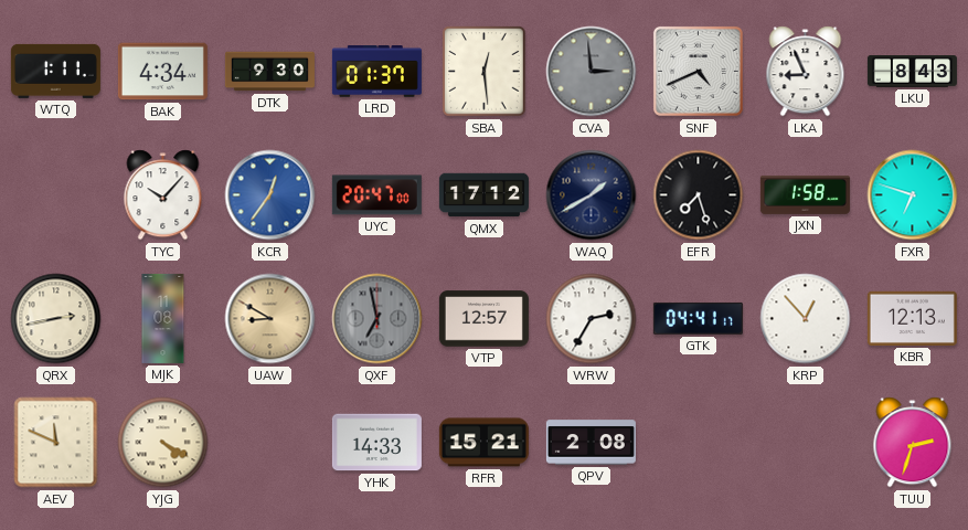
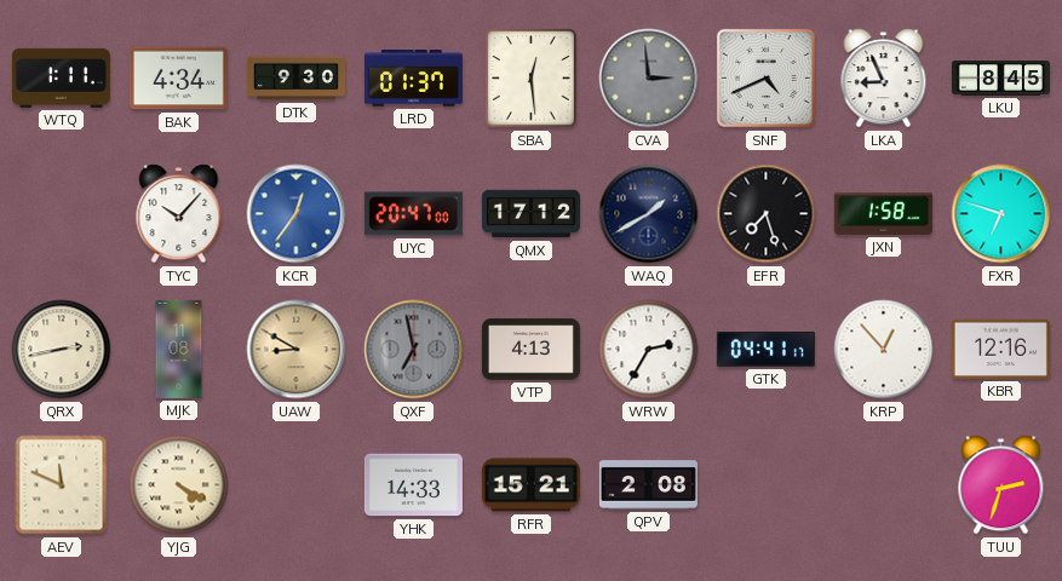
LKU: 8:43 -> 8:45
VTP: 12:57 -> 4:13
KBR: 12:13 -> 12:16
